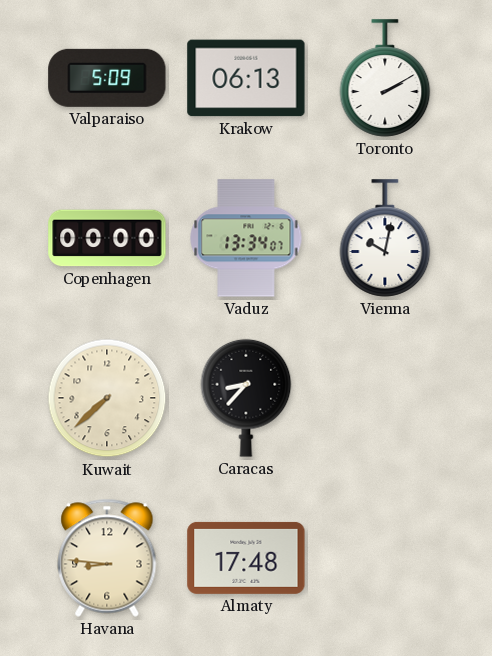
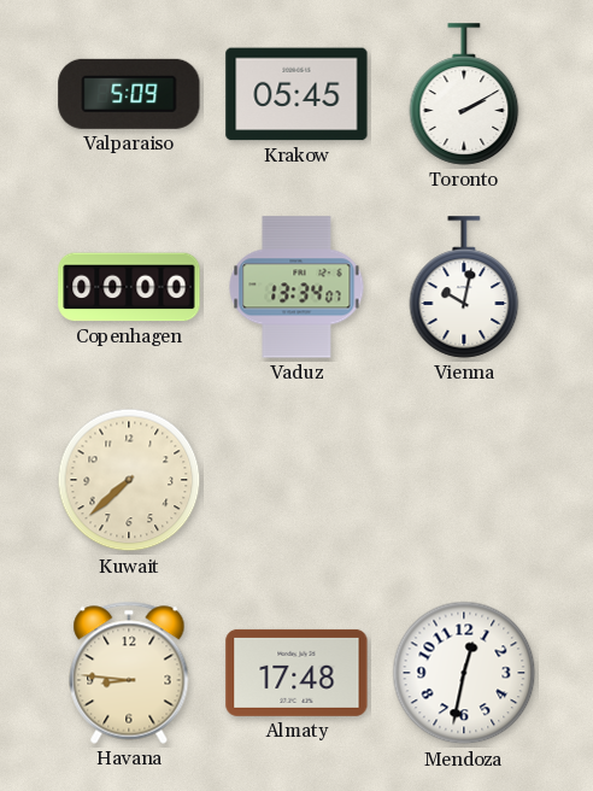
Krakow: 06:13 -> 05:45
Caracas: 8:37 -> none
Mendoza: none -> 12:32
